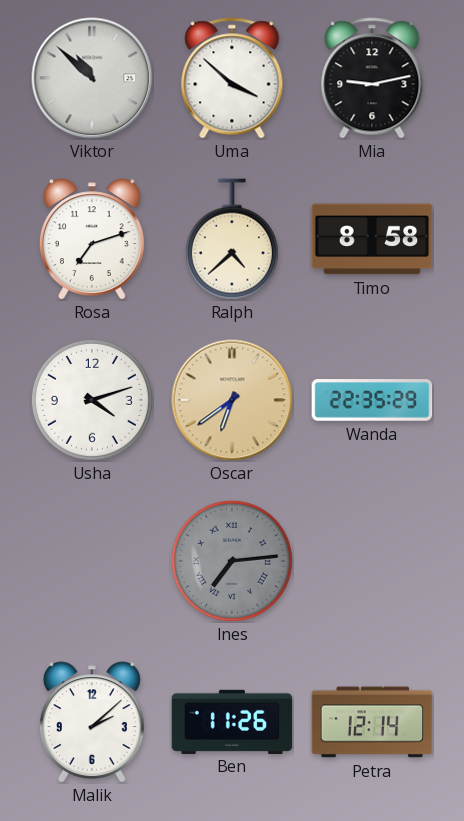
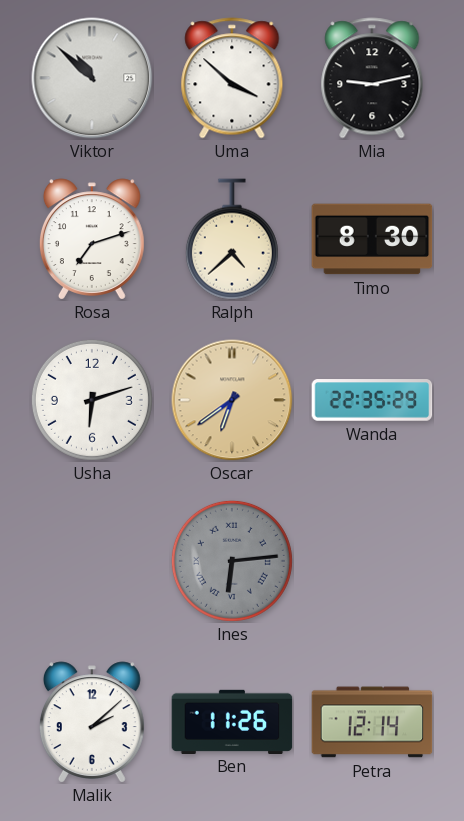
Timo: 8:58 -> 8:30
Usha: 4:12 -> 6:12
Ines: 7:14 -> 6:14
